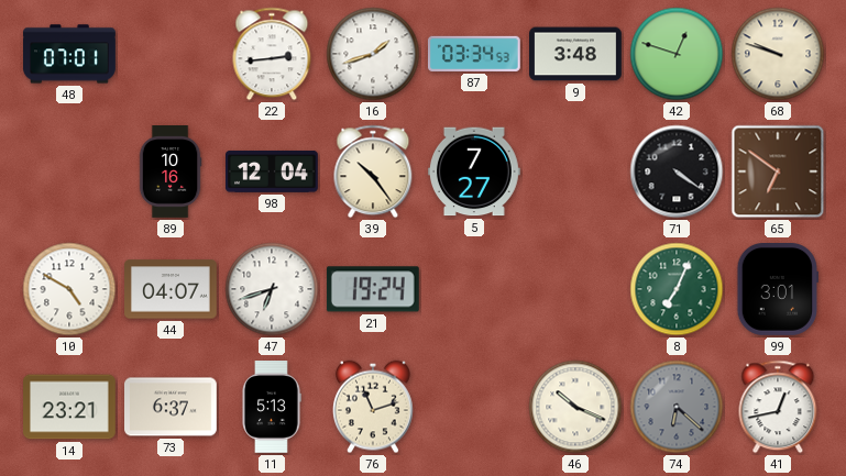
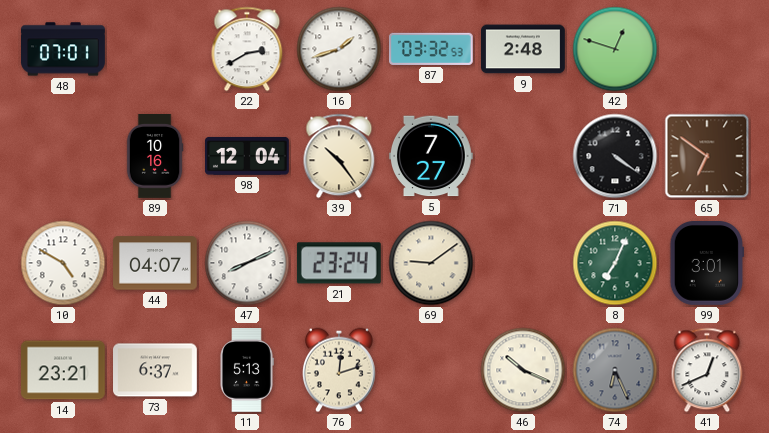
22: 2:44 -> 2:40
87: 03:34 -> 03:32
9: 3:48 -> 2:48
68: 9:48 -> none
47: 6:42 -> 8:11
21: 19:24 -> 23:24
69: none -> 9:09
76: 11:12 -> 12:12
74: 6:22 -> 6:26
41: 12:43 -> 12:41
